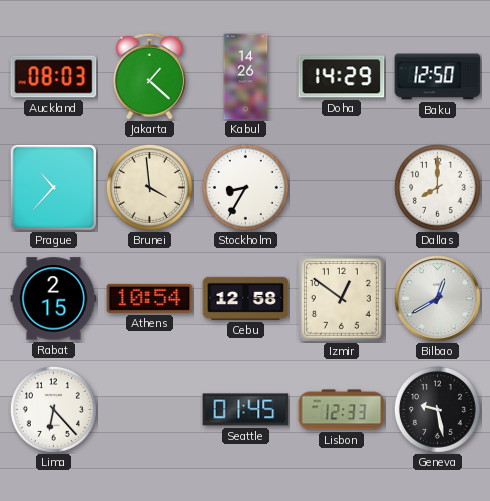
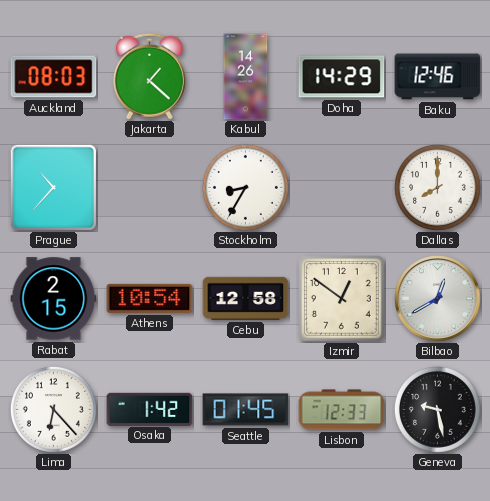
Baku: 12:50 -> 12:46
Brunei: 3:59 -> none
Osaka: none -> 1:42
